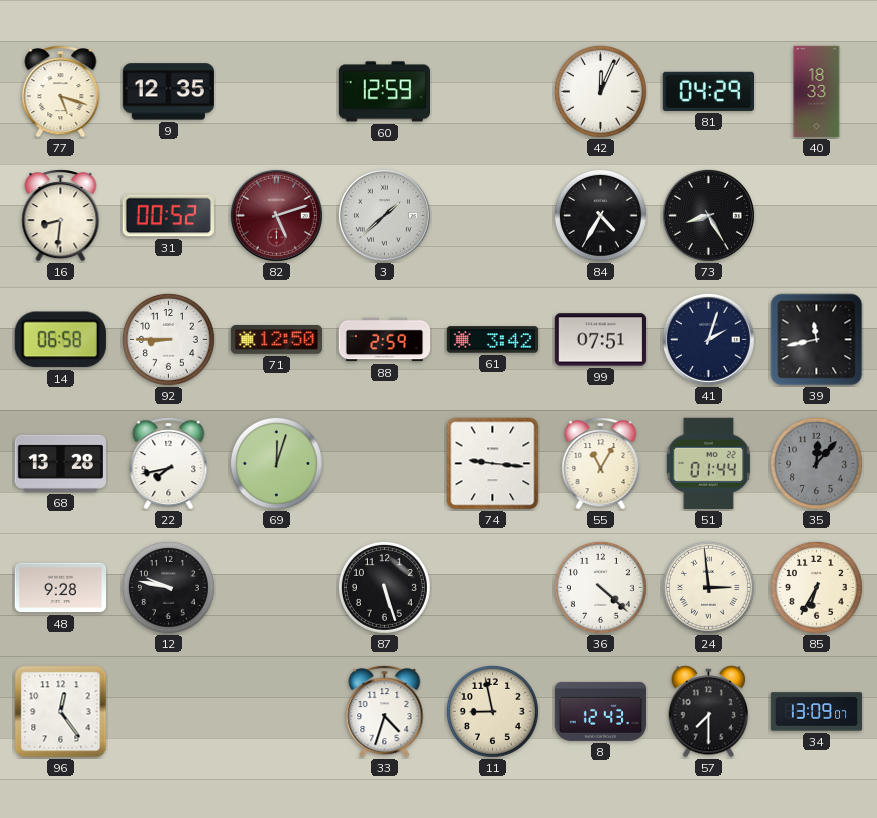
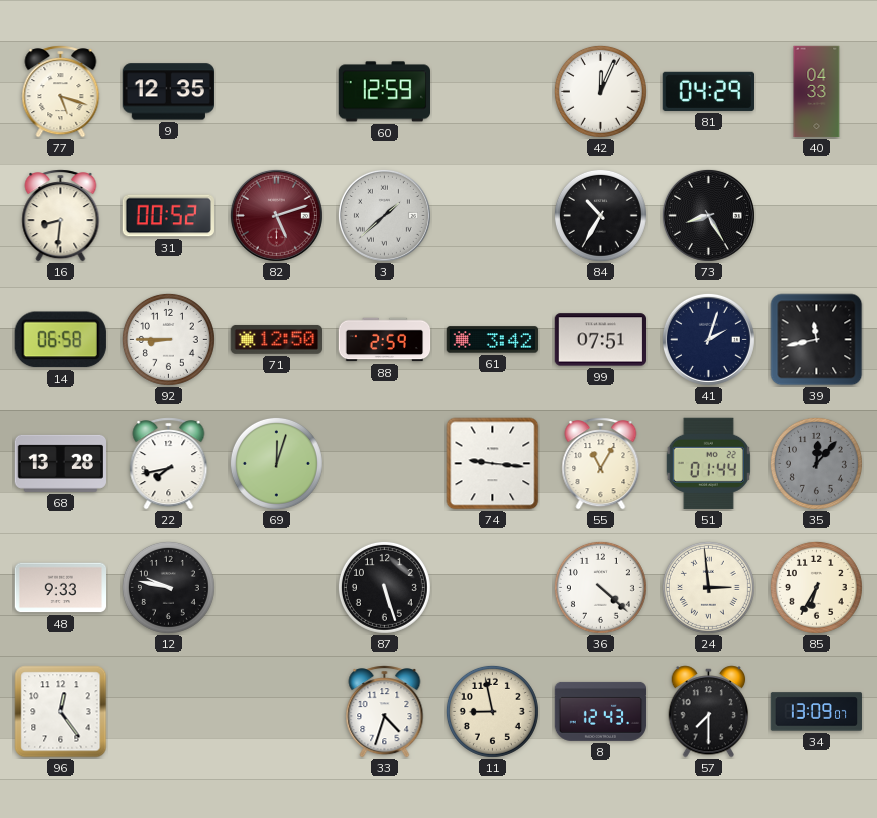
40: 18:33 -> 04:33
84: 4:35 -> 10:35
48: 9:28 -> 9:33
